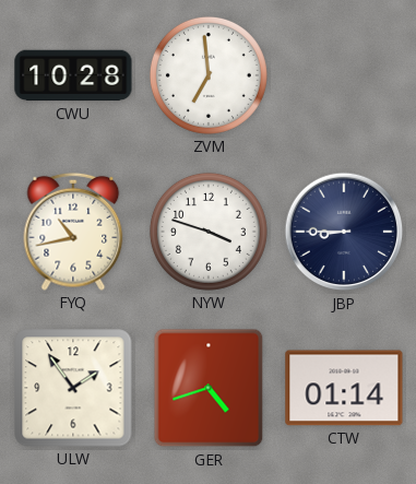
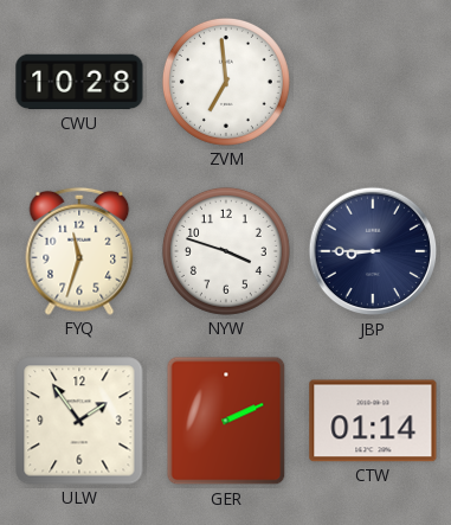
FYQ: 10:43 -> 11:33
GER: 4:42 -> 2:11
